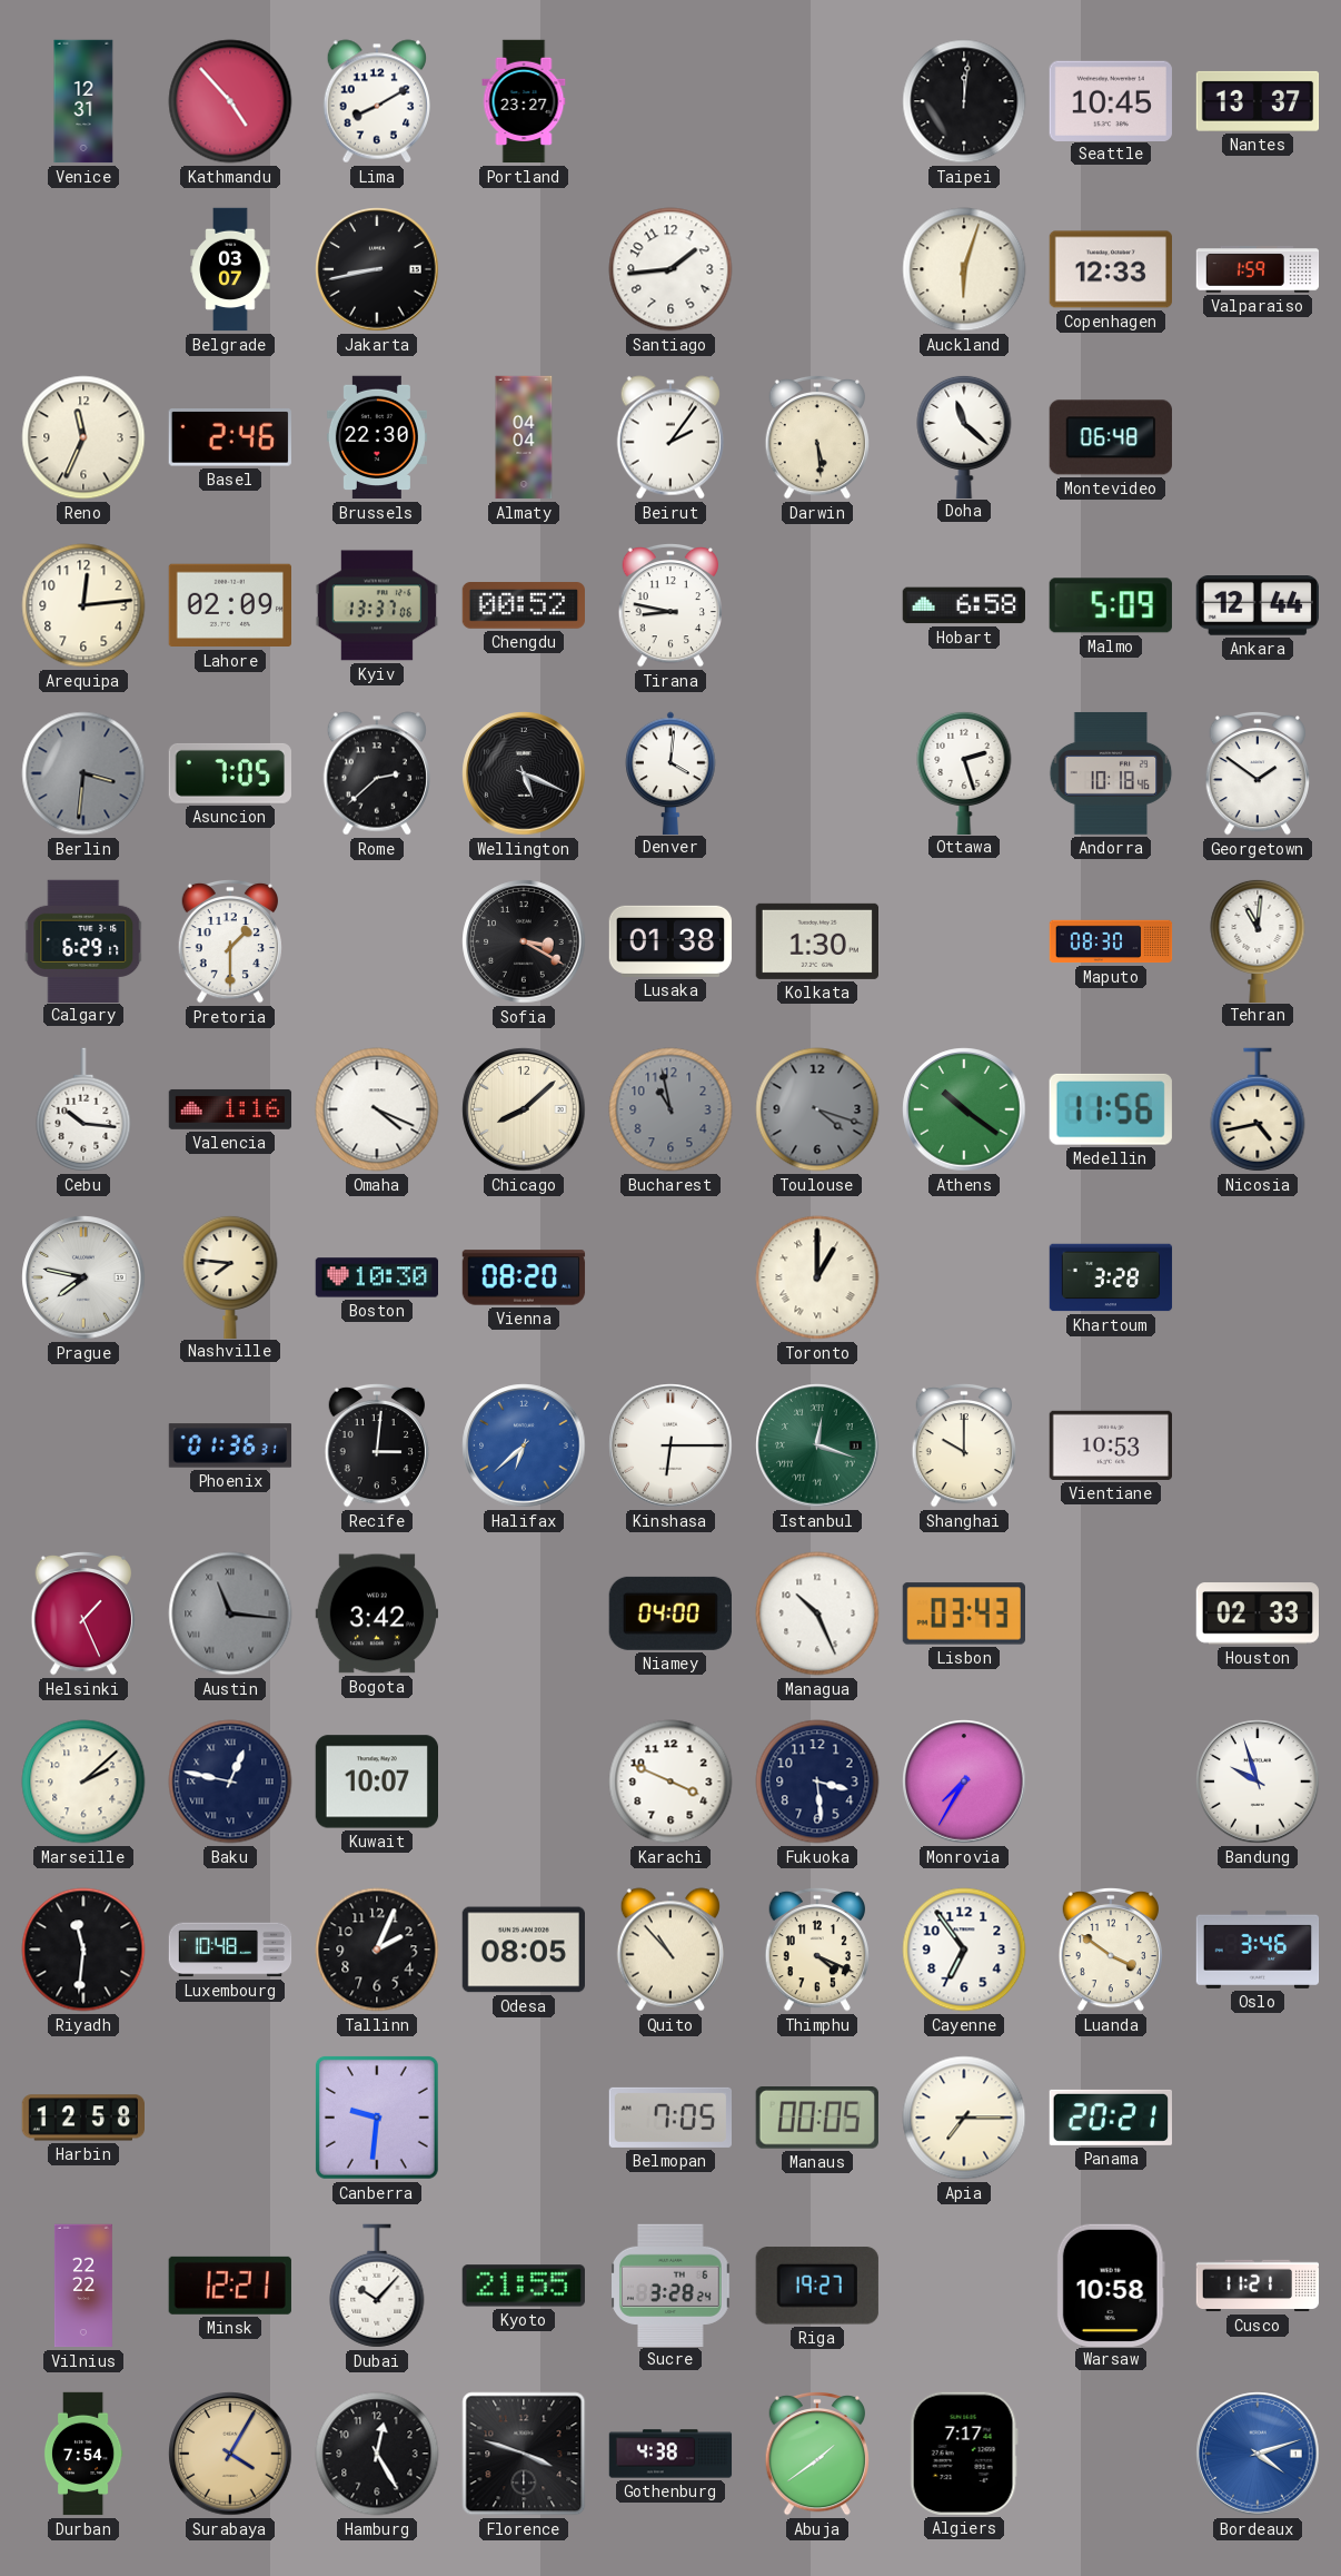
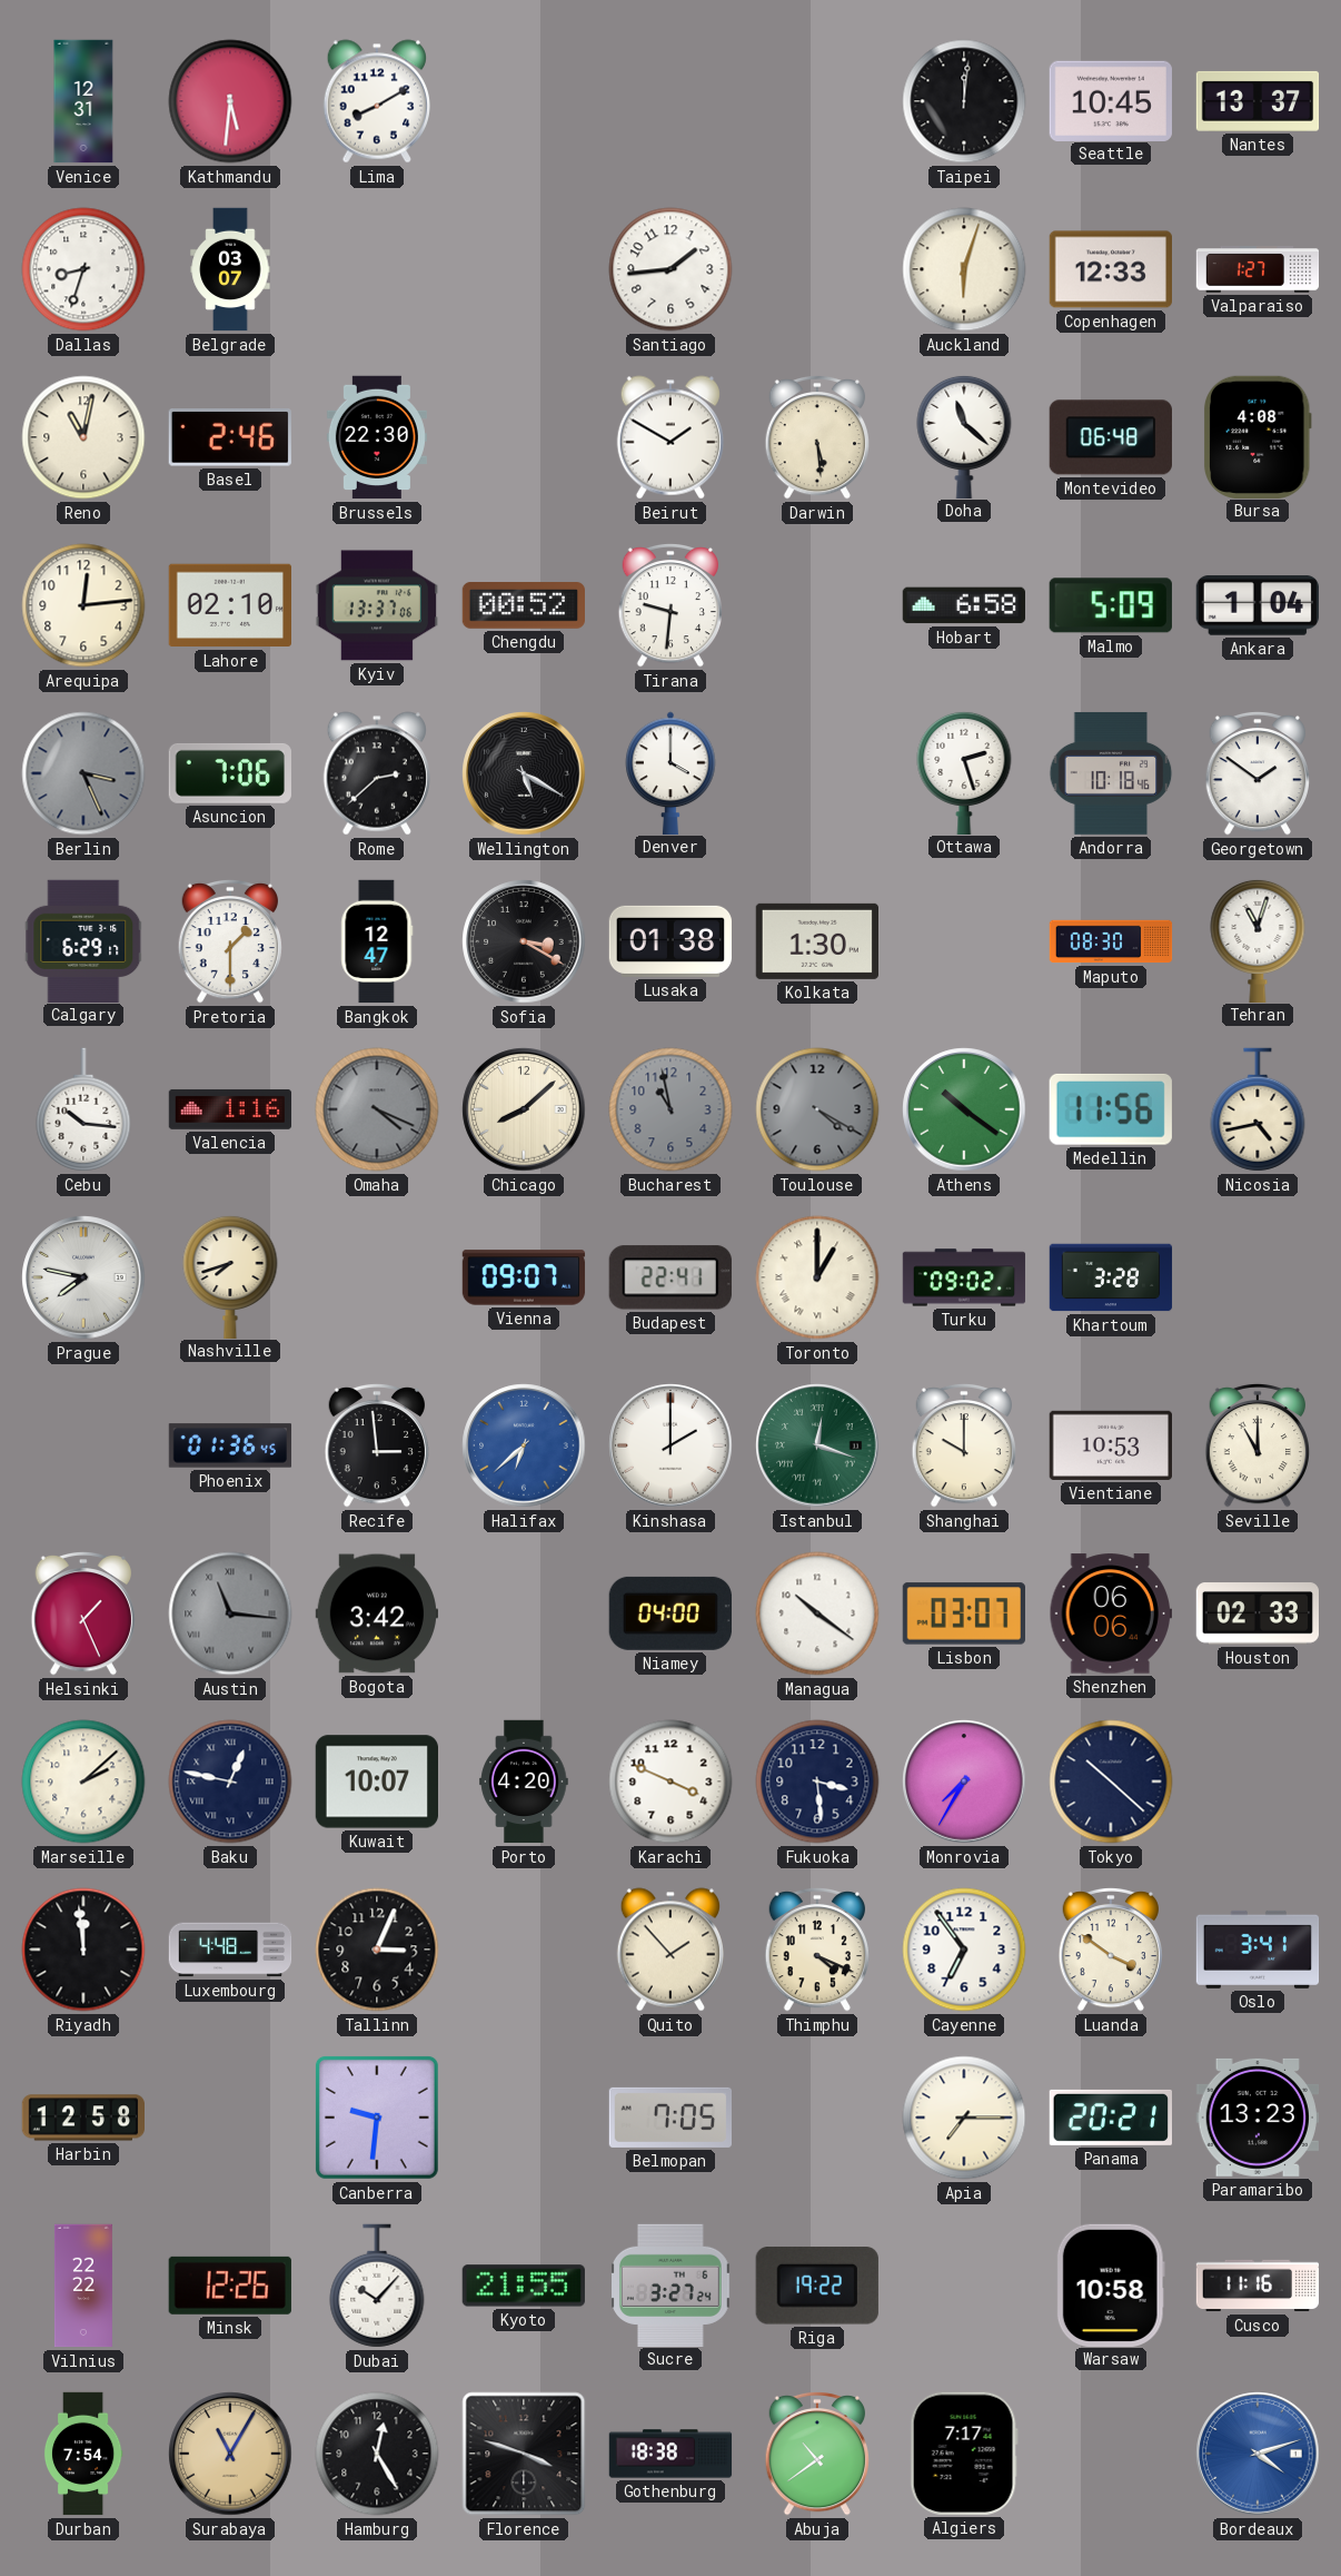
Kathmandu: 4:53 -> 5:31
Portland: 23:27 -> none
Dallas: none -> 8:33
Jakarta: 8:43 -> none
Valparaiso: 1:59 -> 1:27
Reno: 11:34 -> 11:02
Almaty: 04:04 -> none
Beirut: 2:06 -> 1:50
Bursa: none -> 4:08
Lahore: 02:09 -> 02:10
Tirana: 8:47 -> 9:31
Ankara: 12:44 -> 1:04
Berlin: 3:31 -> 3:26
Asuncion: 7:05 -> 7:06
Wellington: 5:19 -> 5:20
Denver: 4:01 -> 4:00
Bangkok: none -> 12:47
Tehran: 11:01 -> 11:03
Omaha dial: white -> grey
Toulouse: 4:18 -> 4:20
Nashville: 7:46 -> 7:42
Boston: 10:30 -> none
Vienna: 08:20 -> 09:07
Budapest: none -> 22:41
Turku: none -> 09:02
Phoenix: 01:36:31 -> 01:36:45
Recife: 3:01 -> 2:59
Kinshasa: 6:15 -> 2:00
Seville: none -> 11:00
Managua: 10:26 -> 10:21
Lisbon: 03:43 -> 03:07
Shenzhen: none -> 06:06
Porto: none -> 4:20
Tokyo: none -> 10:22
Bandung: 9:57 -> none
Riyadh: 11:31 -> 11:59
Luxembourg: 10:48 -> 4:48
Tallinn: 2:04 -> 3:04
Odesa: 08:05 -> none
Quito: 10:53 -> 1:53
Oslo: 3:46 -> 3:41
Manaus: 00:05 -> none
Paramaribo: none -> 13:23
Minsk: 12:21 -> 12:26
Sucre: 3:28 -> 3:27
Riga: 19:27 -> 19:22
Cusco: 11:21 -> 11:16
Surabaya: 4:05 -> 11:05
Gothenburg: 4:38 -> 18:38
Abuja: 1:39 -> 10:39
